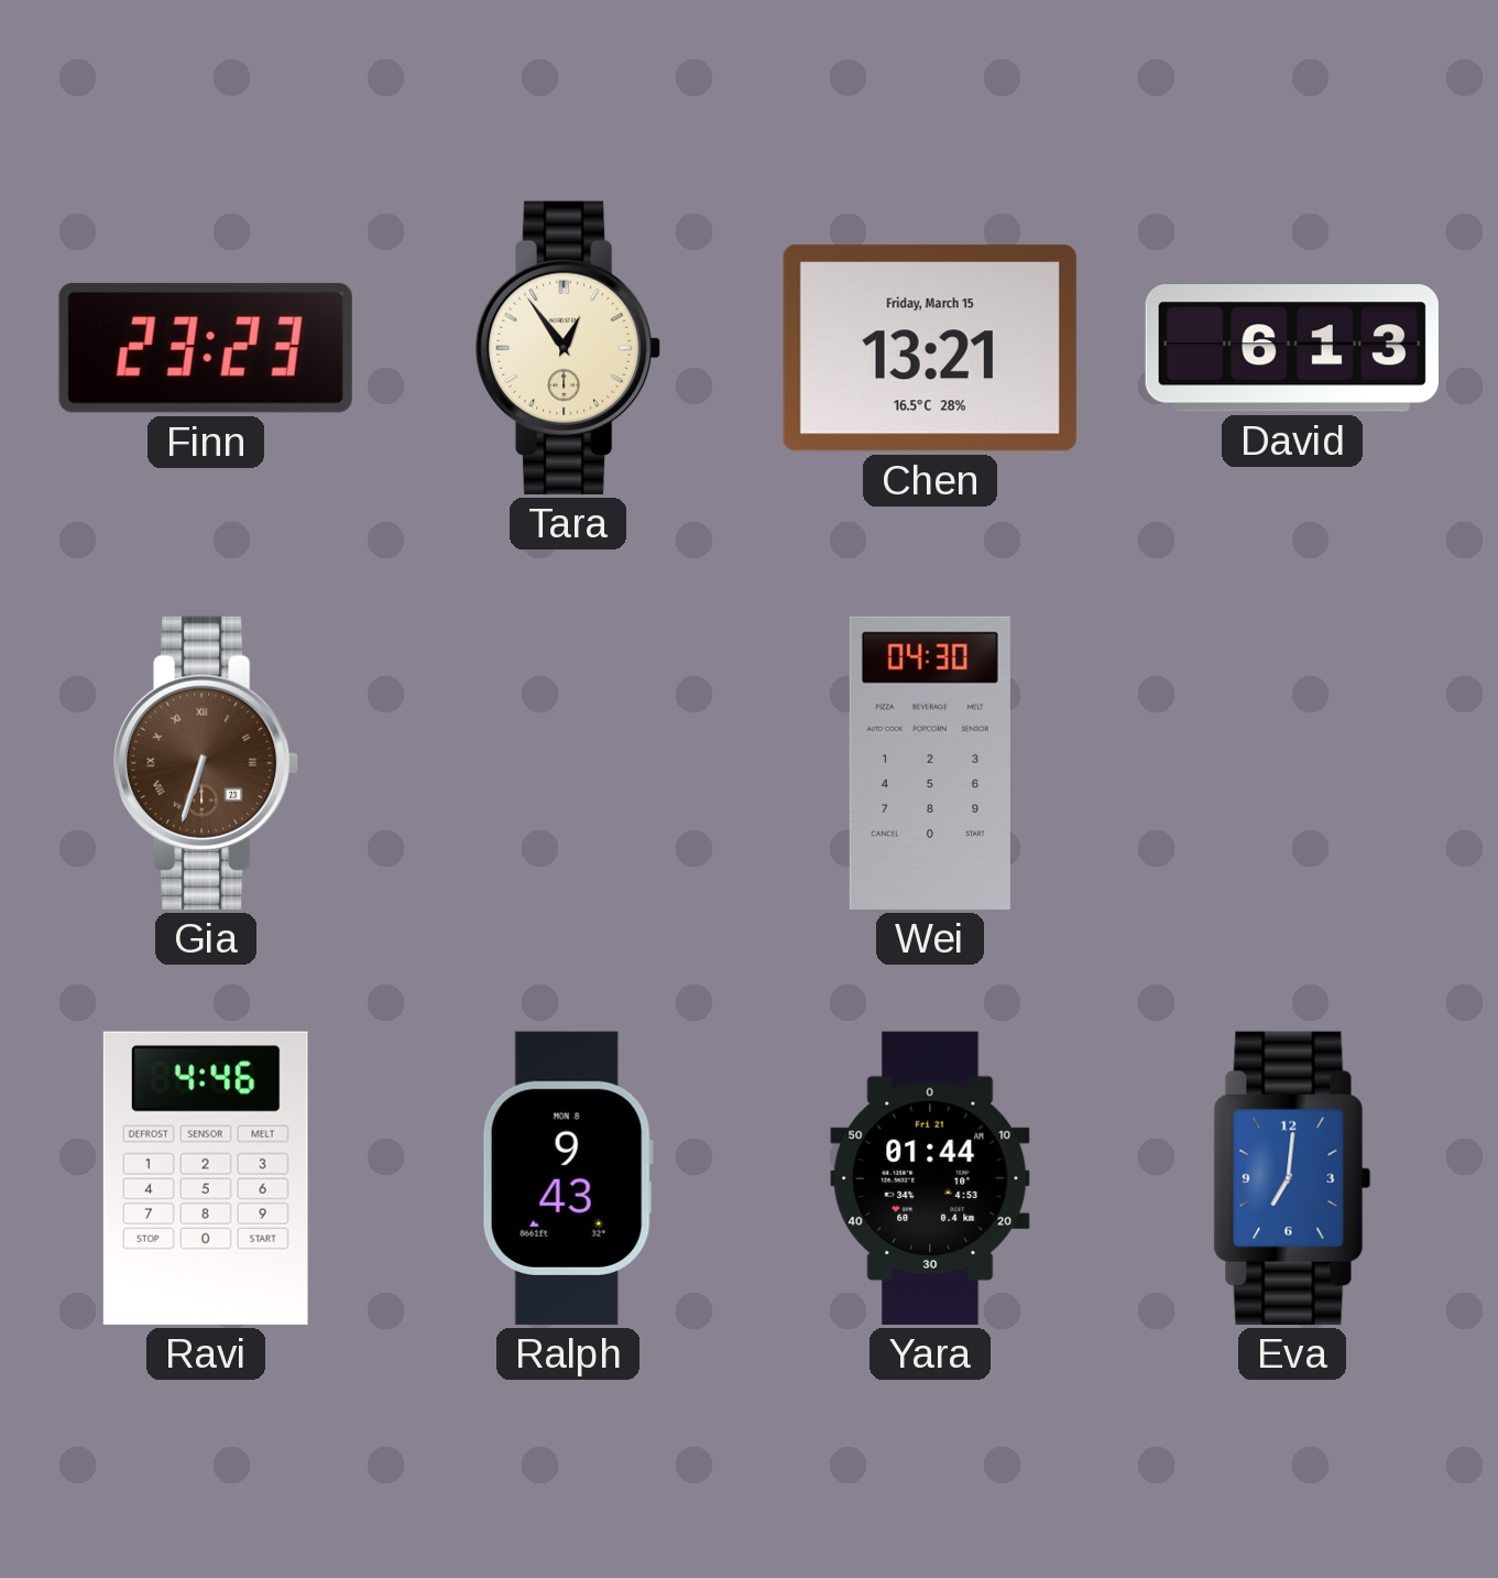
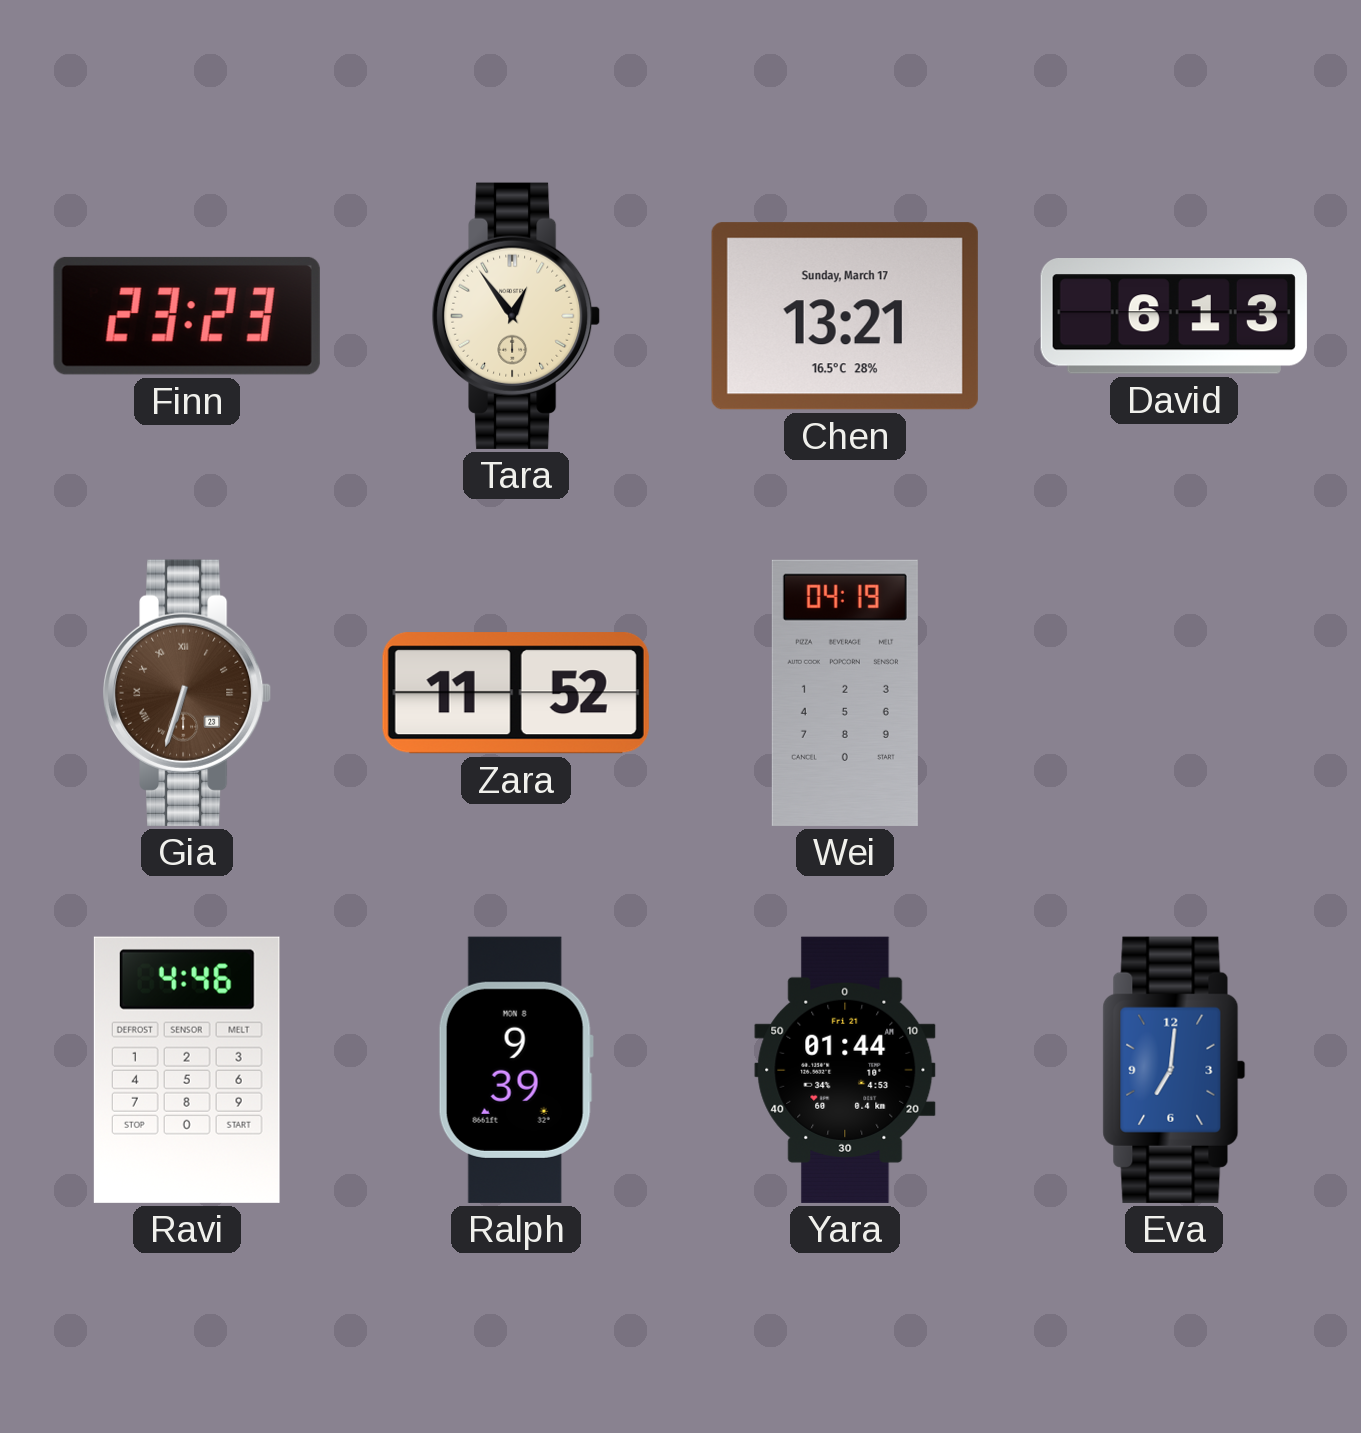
Chen date: Friday, March 15 -> Sunday, March 17
Zara: none -> 11:52
Wei: 04:30 -> 04:19
Ralph: 9:43 -> 9:39
